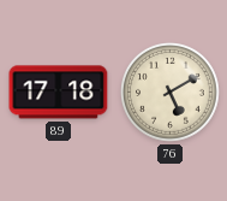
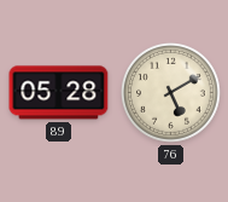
89: 17:18 -> 05:28
